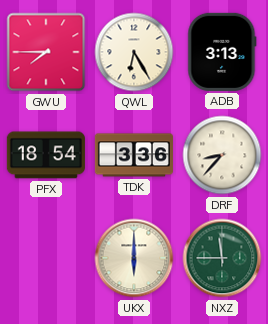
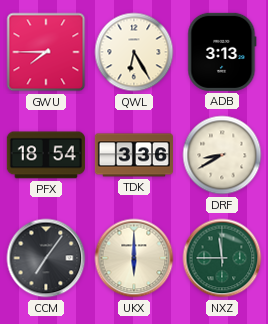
DRF: 8:37 -> 8:40
CCM: none -> 7:06
